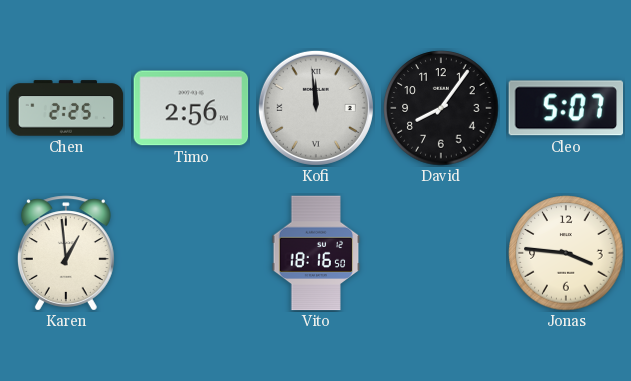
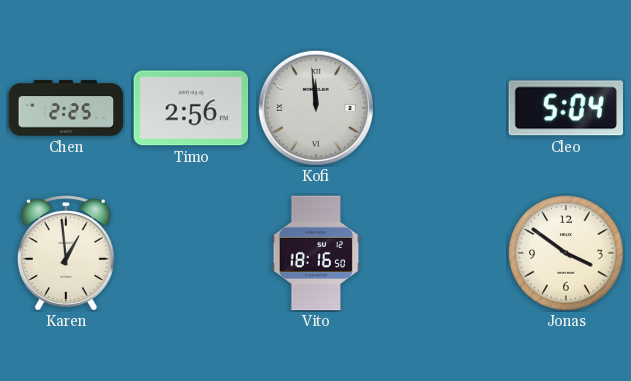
David: 8:06 -> none
Cleo: 5:07 -> 5:04
Jonas: 3:46 -> 3:51
